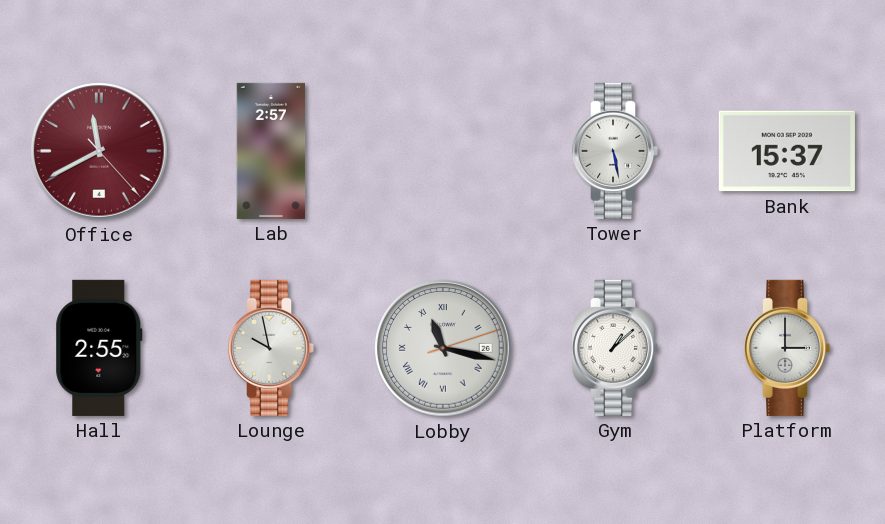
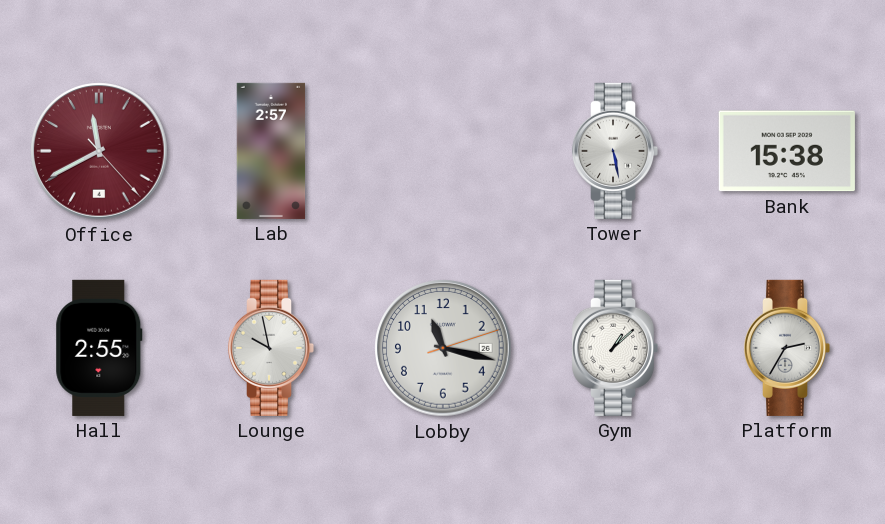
Bank: 15:37 -> 15:38
Lobby numerals: Roman -> Arabic
Platform: 3:00 -> 2:35
